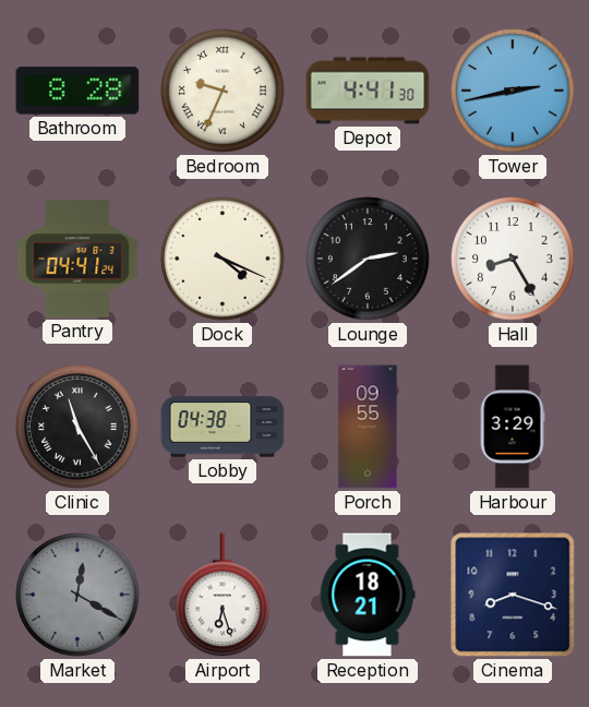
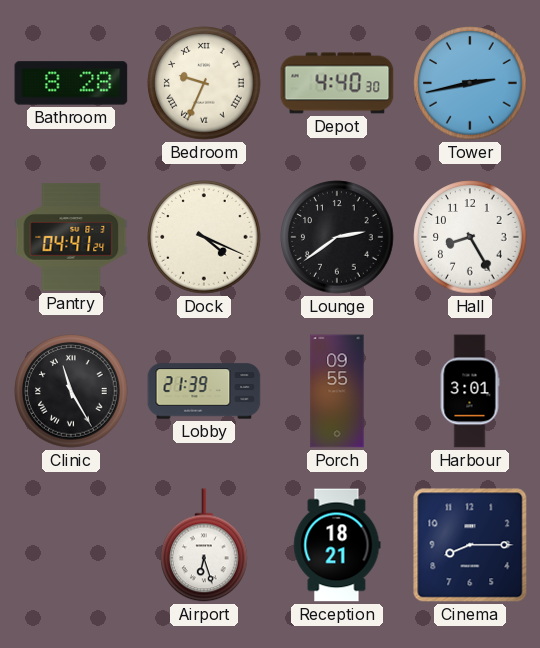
Depot: 4:41 -> 4:40
Lobby: 04:38 -> 21:39
Harbour: 3:29 -> 3:01
Market: 12:20 -> none
Cinema: 8:18 -> 8:15
